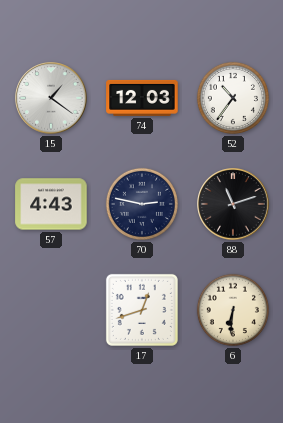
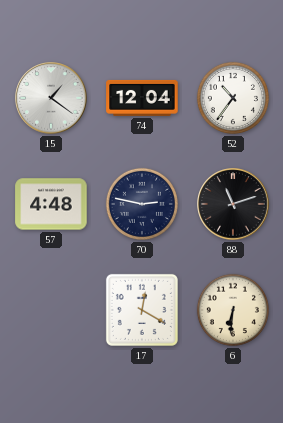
74: 12:03 -> 12:04
57: 4:43 -> 4:48
17: 12:42 -> 12:20
